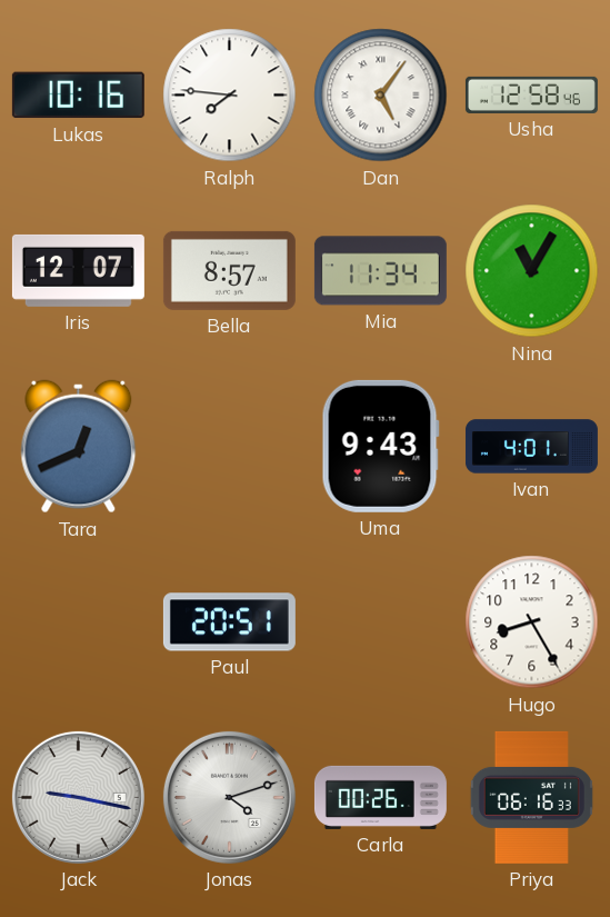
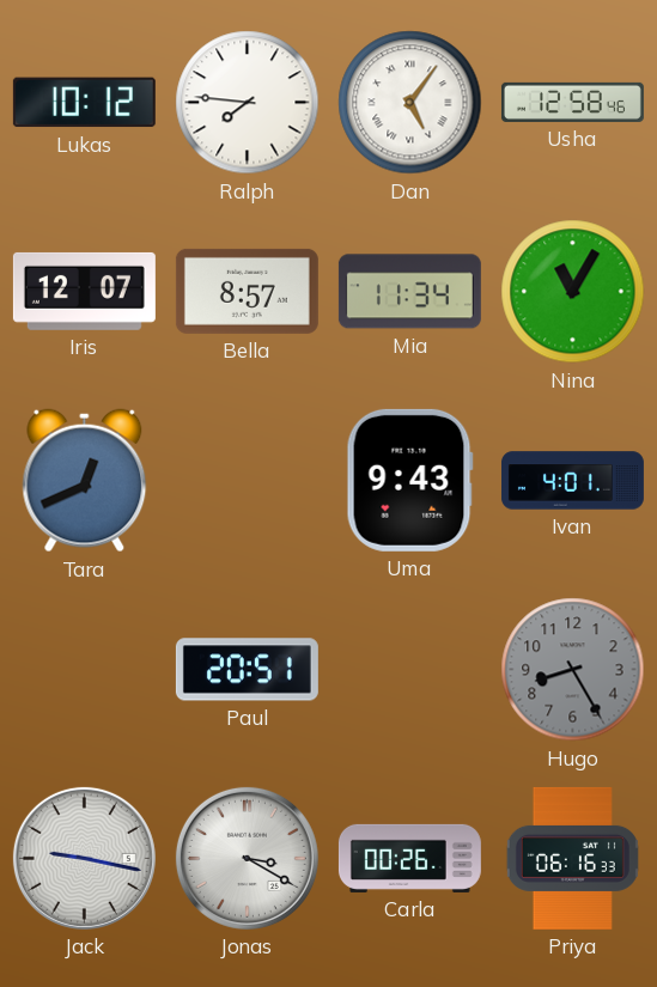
Lukas: 10:16 -> 10:12
Hugo dial: white -> grey
Jonas: 4:12 -> 3:20
